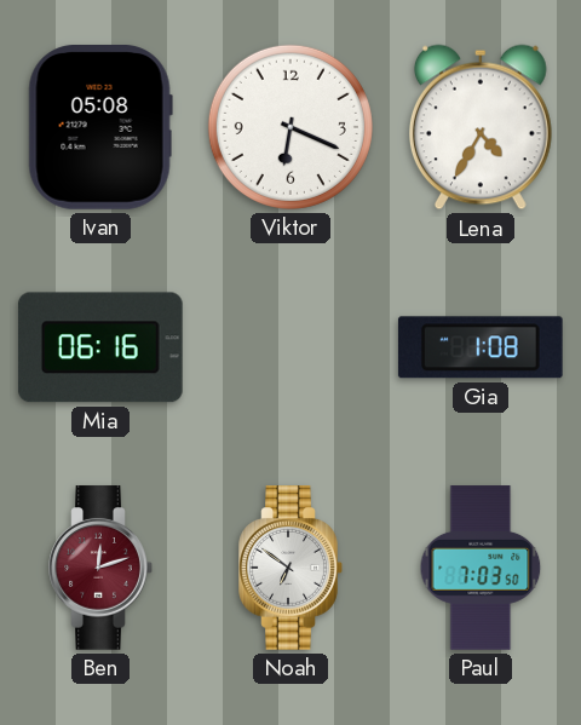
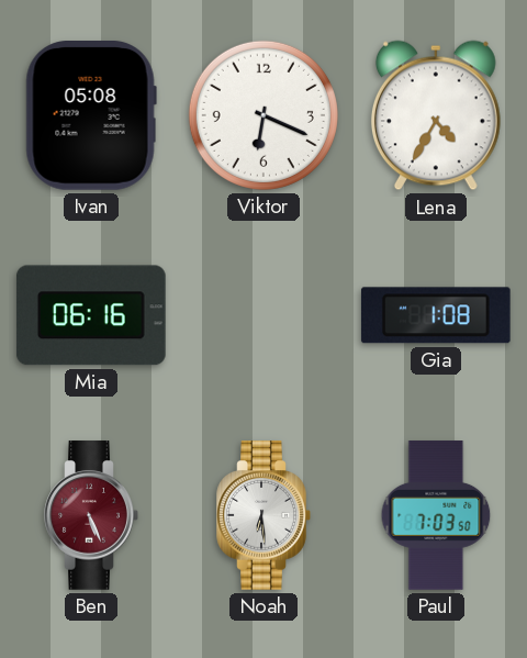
Ben: 12:12 -> 5:26
Noah: 6:51 -> 6:29
